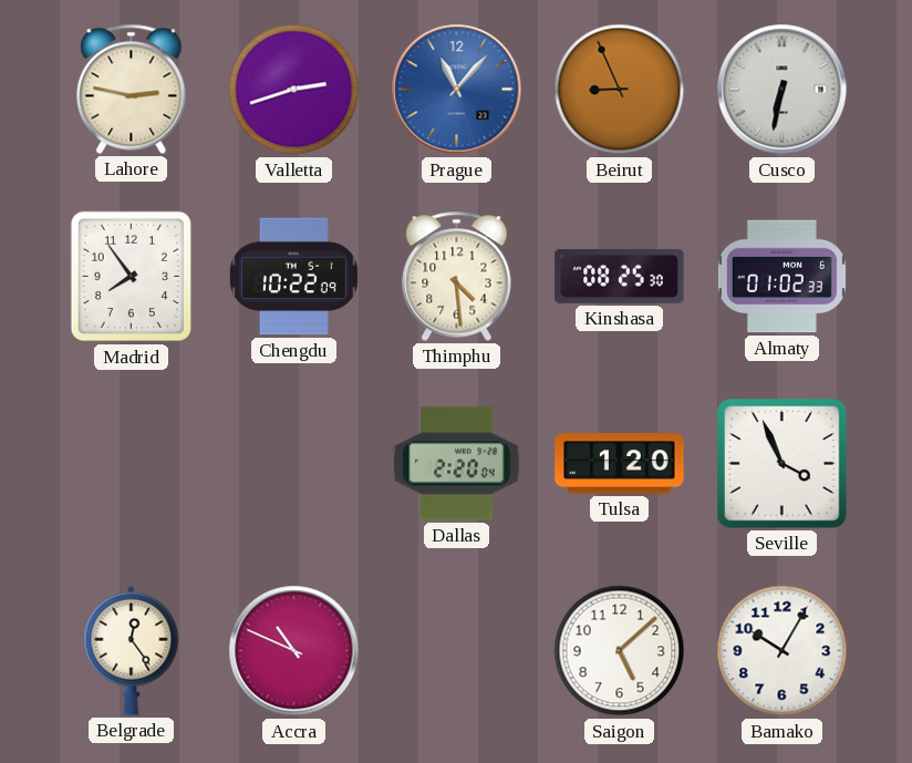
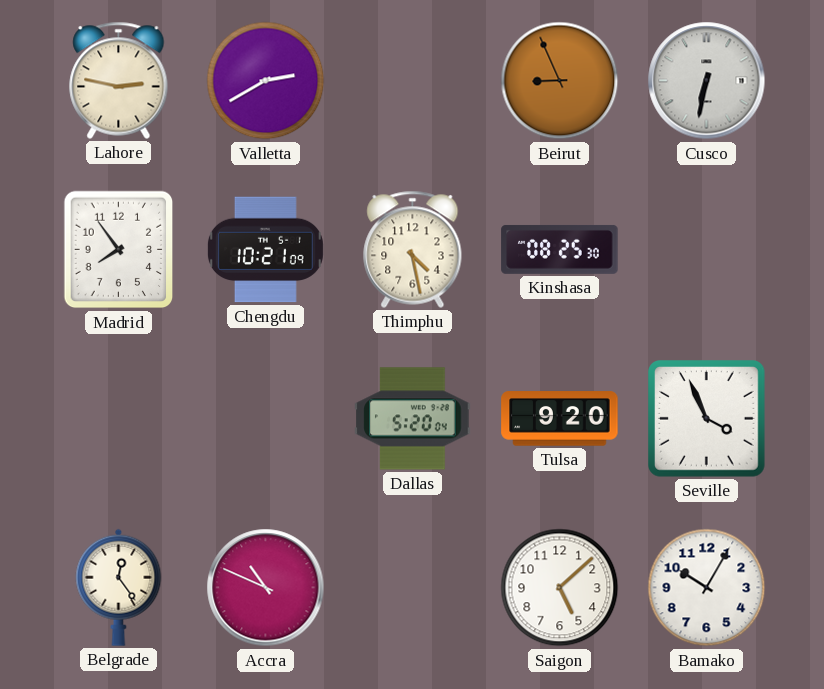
Valletta: 2:42 -> 2:40
Prague: 11:07 -> none
Chengdu: 10:22 -> 10:21
Thimphu: 4:29 -> 4:28
Almaty: 01:02 -> none
Dallas: 2:20 -> 5:20
Tulsa: 1:20 -> 9:20
